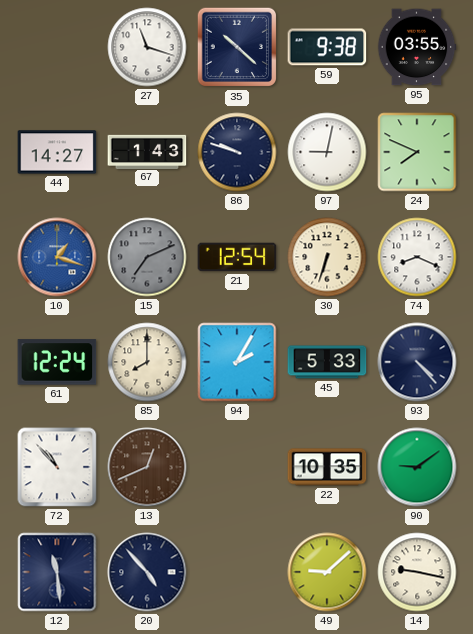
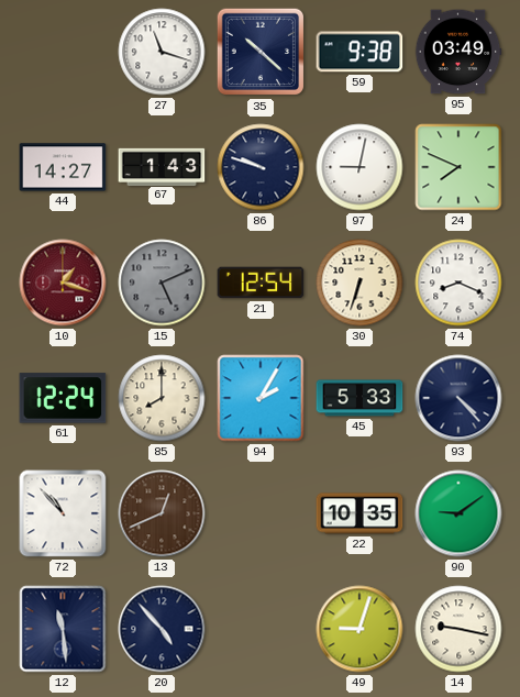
95: 03:55 -> 03:49
10 dial: blue -> burgundy
15: 7:11 -> 5:11
49: 9:08 -> 9:03
